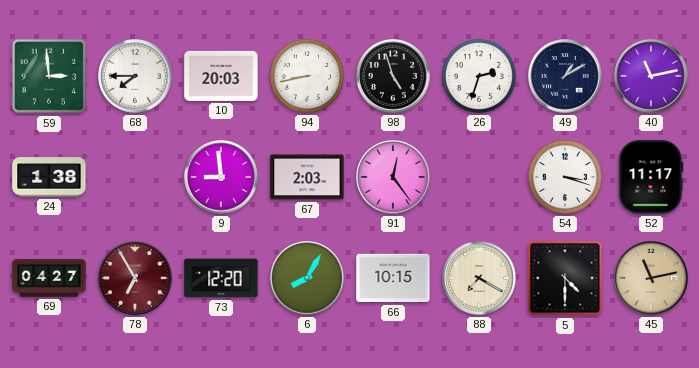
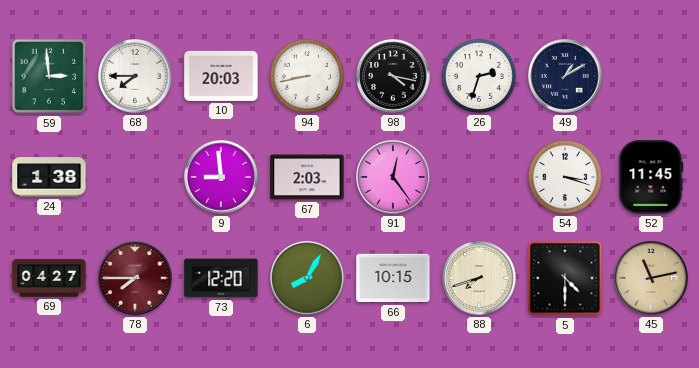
98: 4:57 -> 4:17
40: 11:13 -> none
52: 11:17 -> 11:45
78: 6:55 -> 7:45
88: 7:20 -> 7:42
